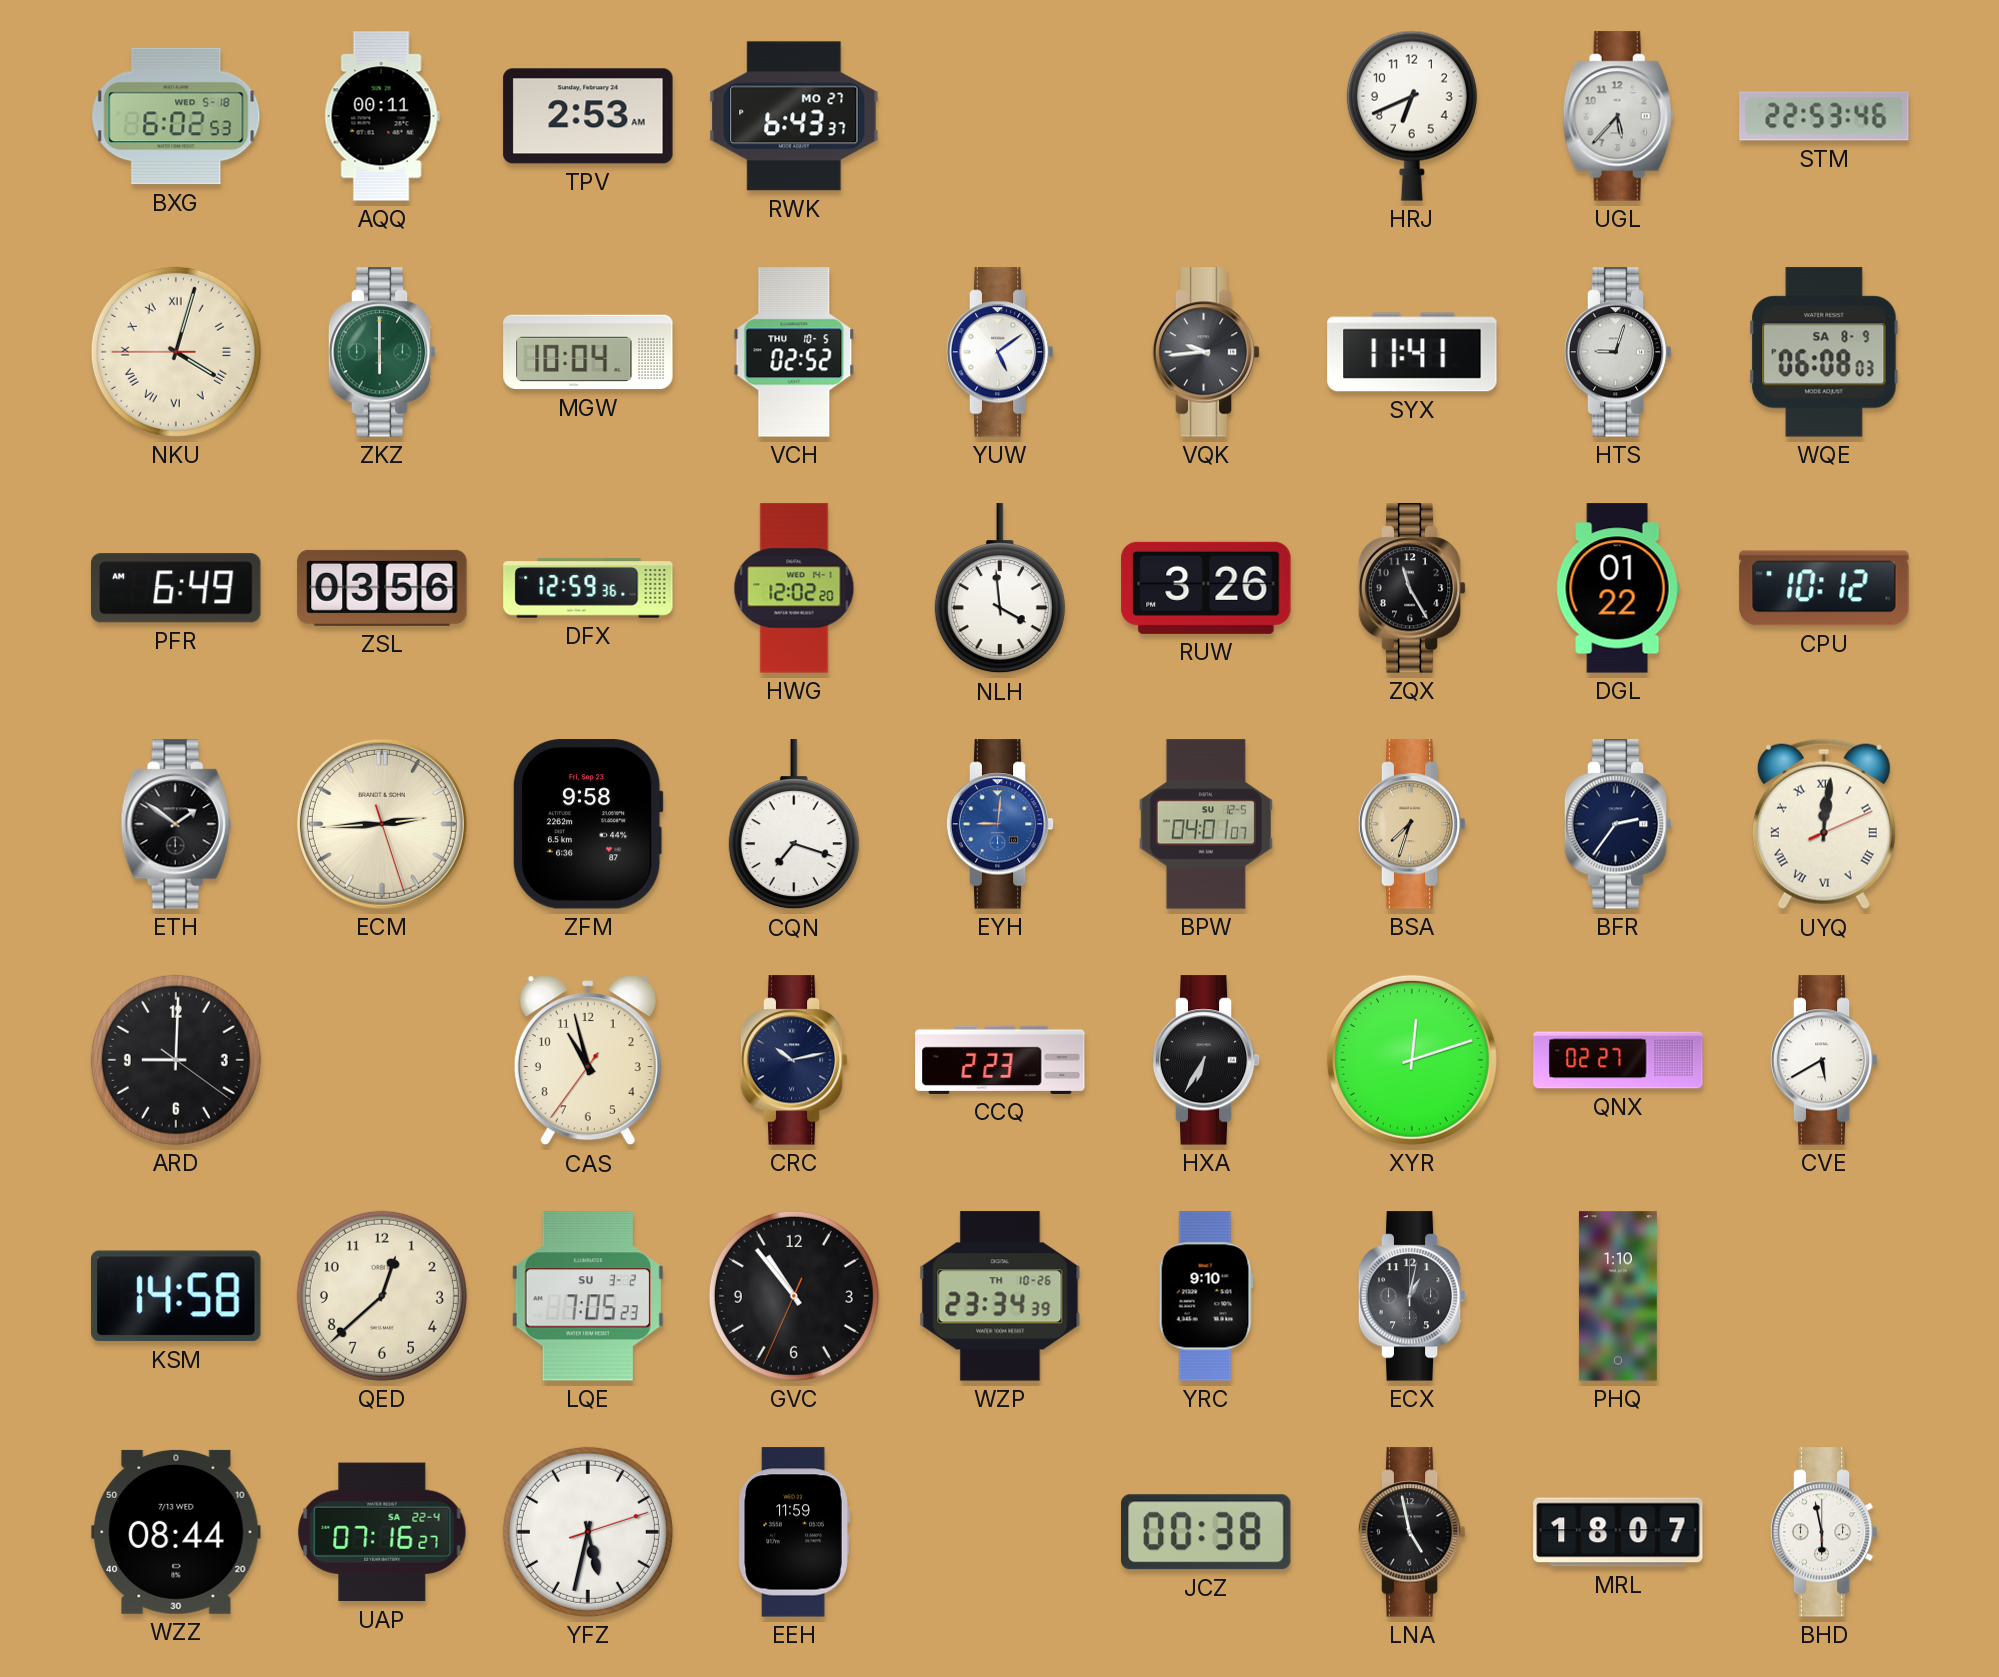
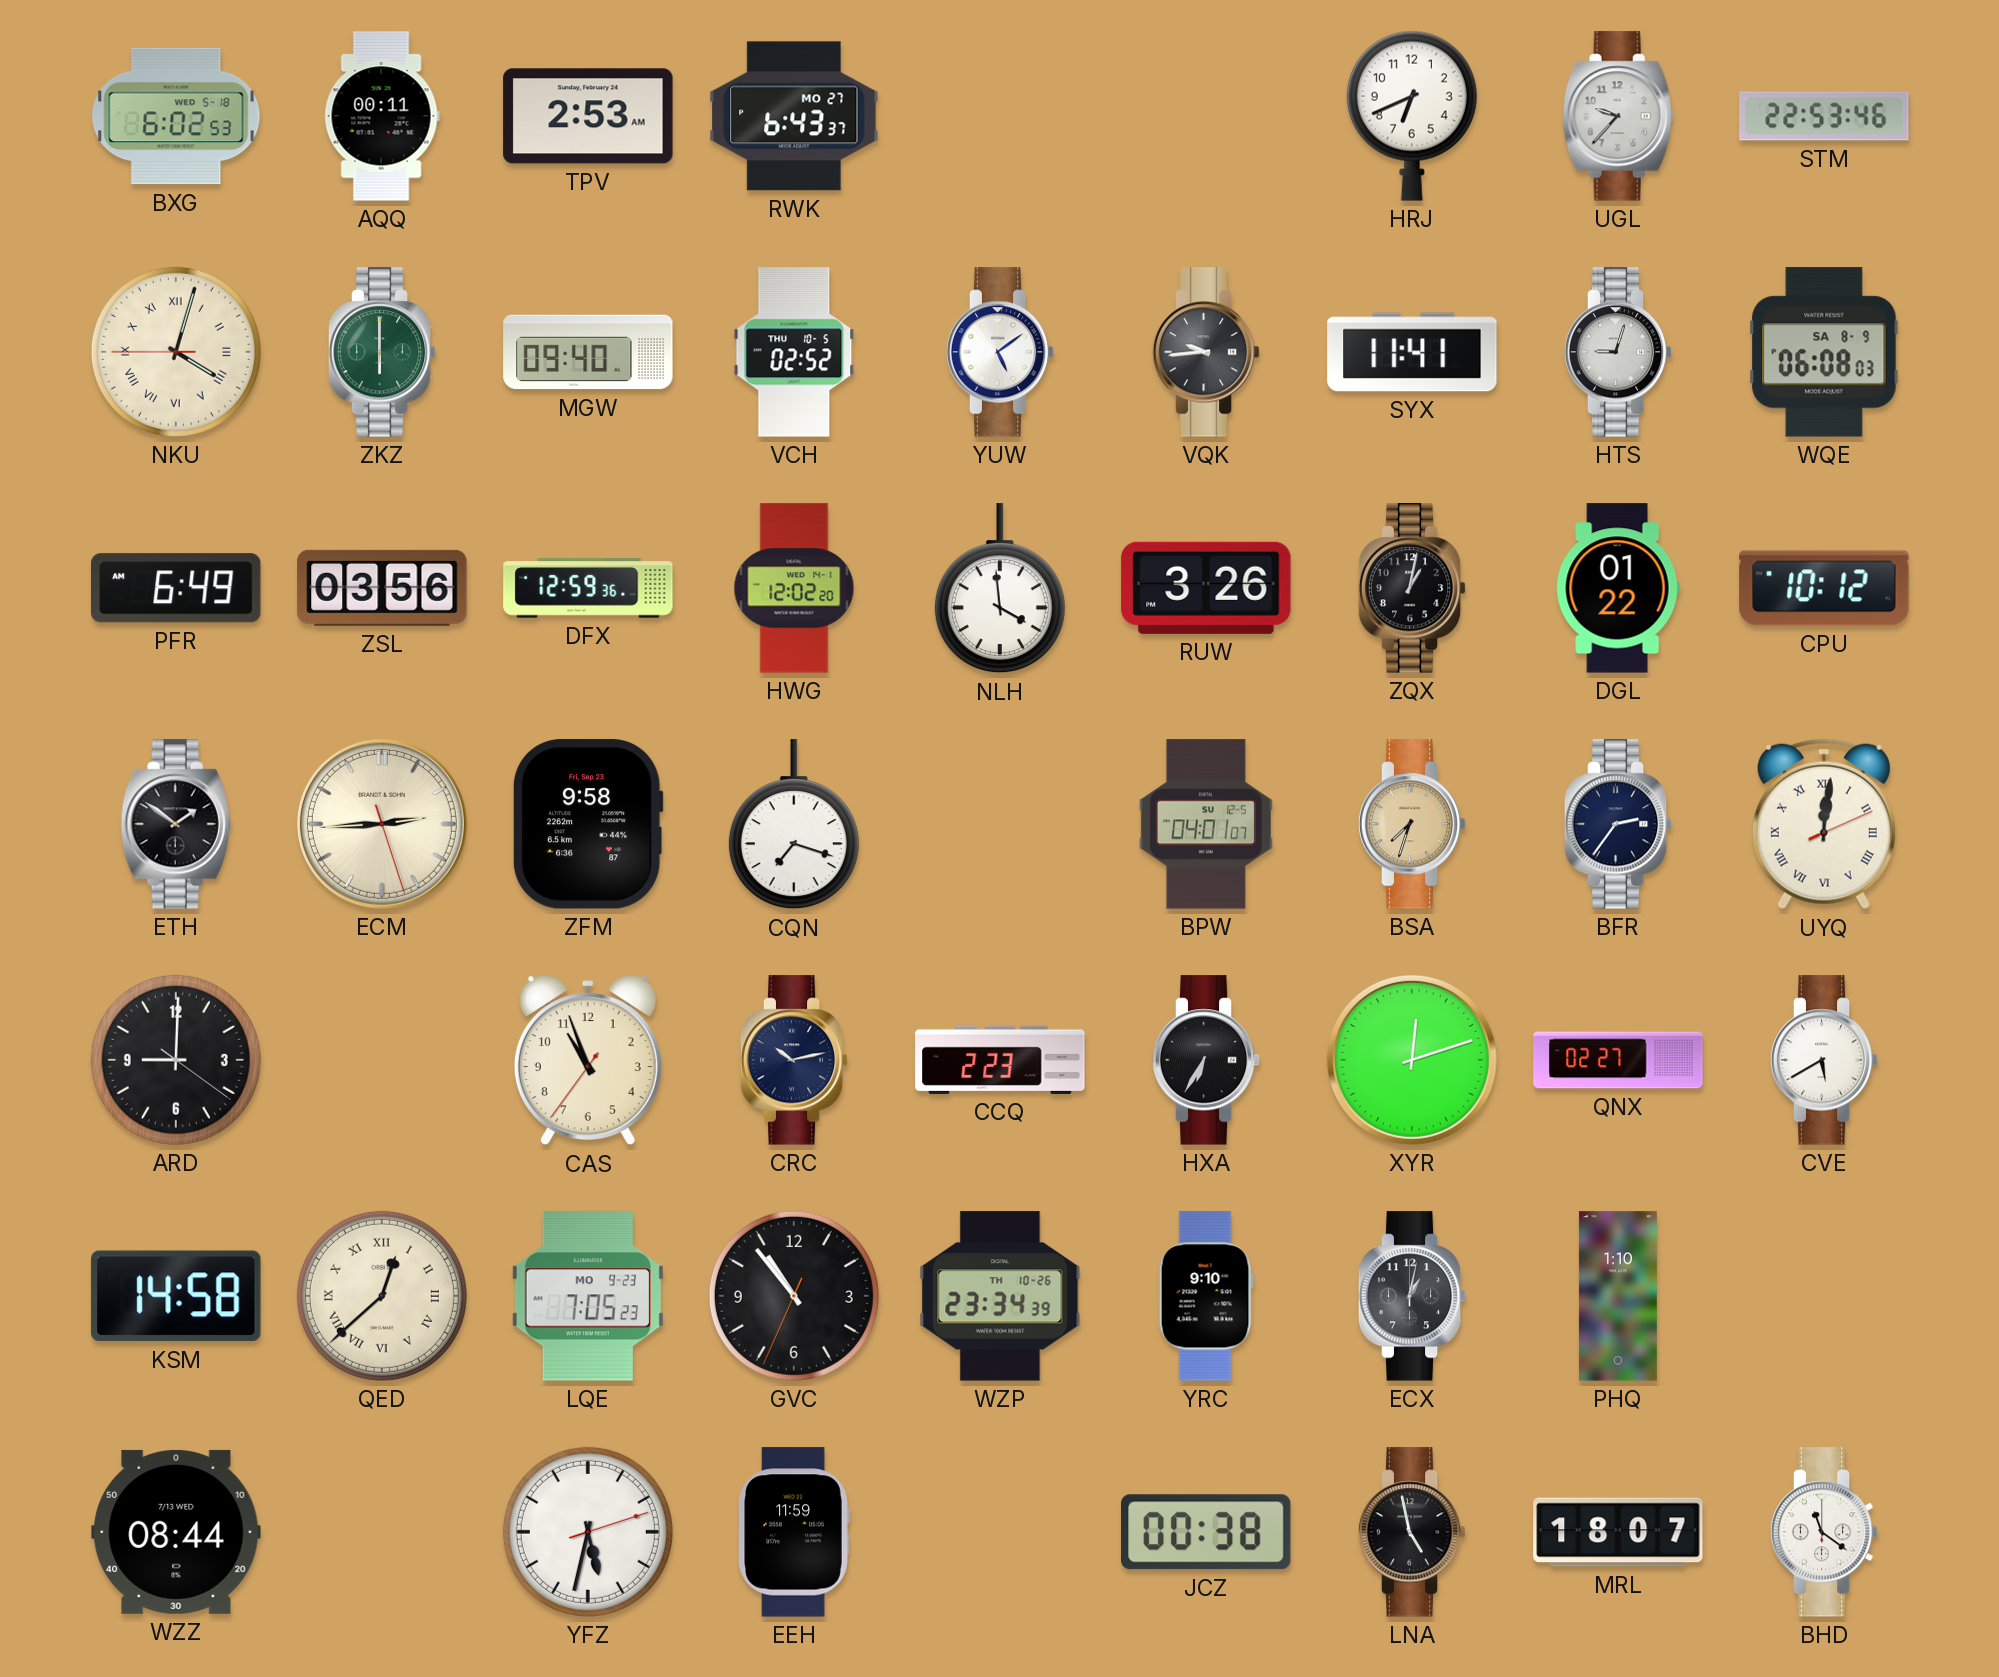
UGL: 5:37 -> 9:37
MGW: 10:04 -> 09:40
ZQX: 11:25 -> 1:02
EYH: 9:01 -> none
CAS: 10:57 -> 10:56
QED numerals: Arabic -> Roman
LQE date: SU 3-2 -> MO 9-23
UAP: 07:16 -> none
BHD: 5:58 -> 11:21
